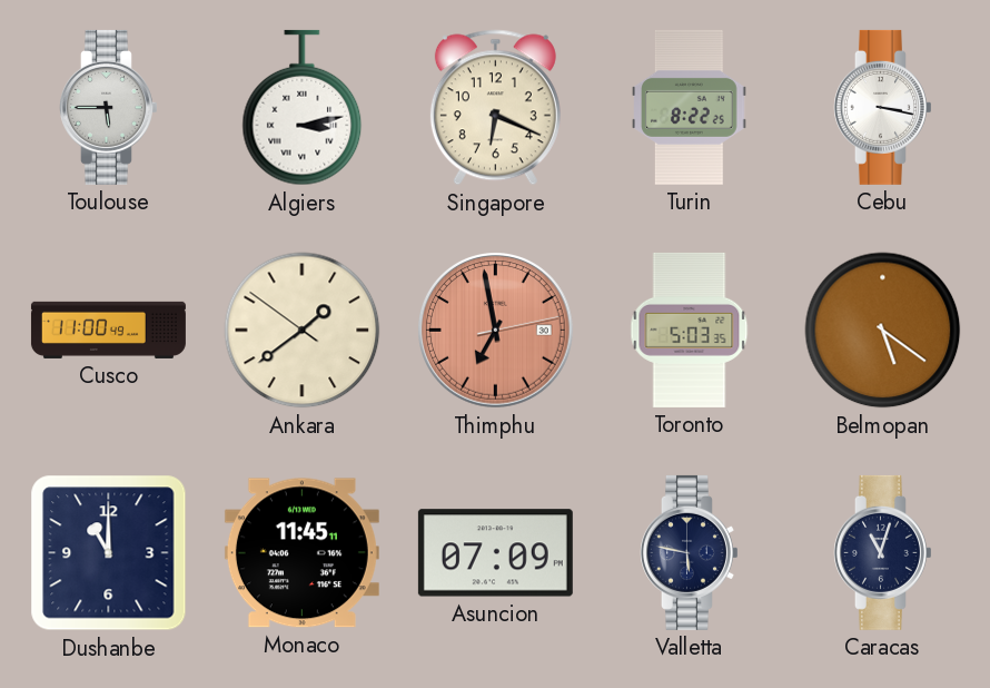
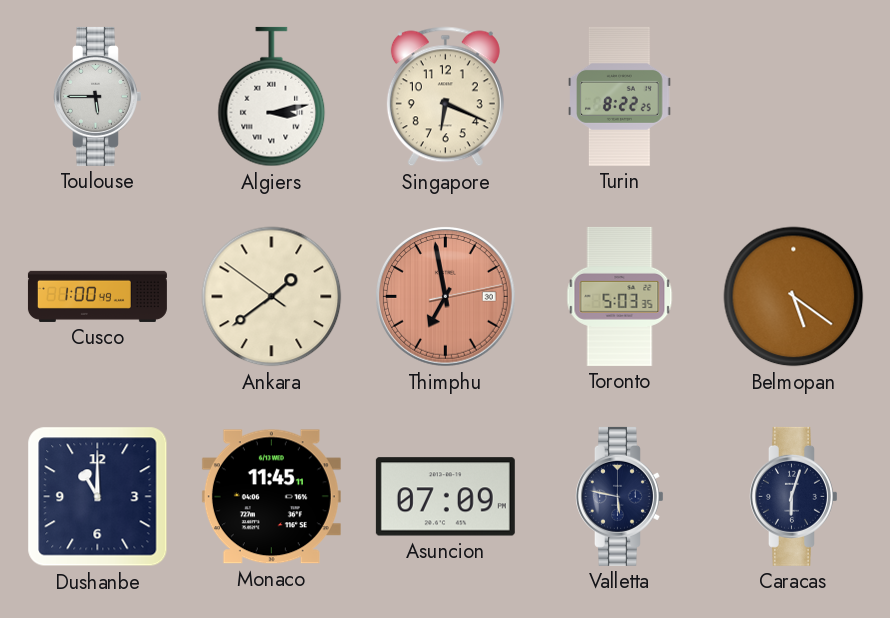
Cebu: 3:17 -> none
Cusco: 11:00 -> 1:00
Caracas: 11:03 -> 6:03
